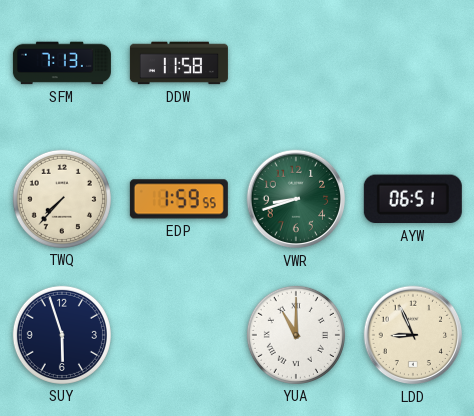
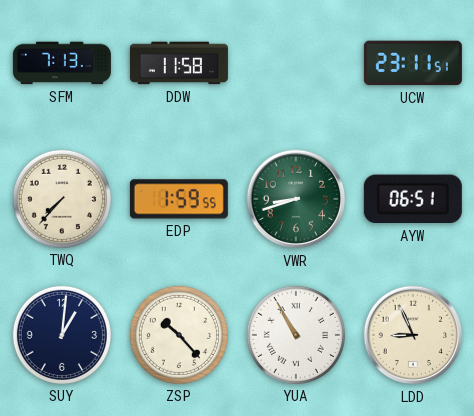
UCW: none -> 23:11
SUY: 5:57 -> 1:01
ZSP: none -> 10:23
YUA: 11:00 -> 10:55
